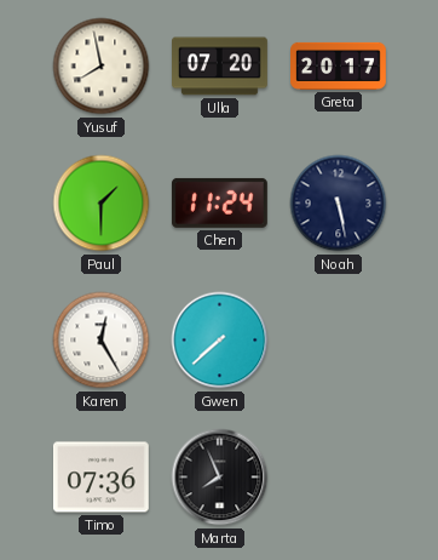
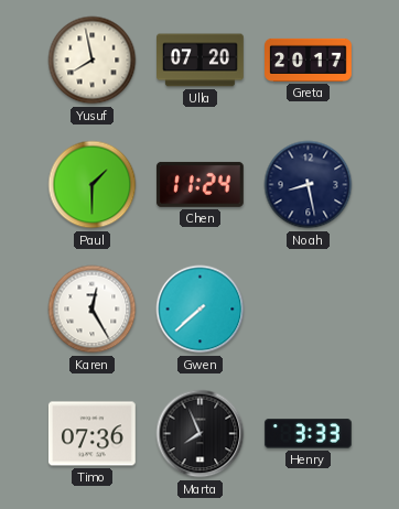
Noah: 5:28 -> 8:28
Henry: none -> 3:33
